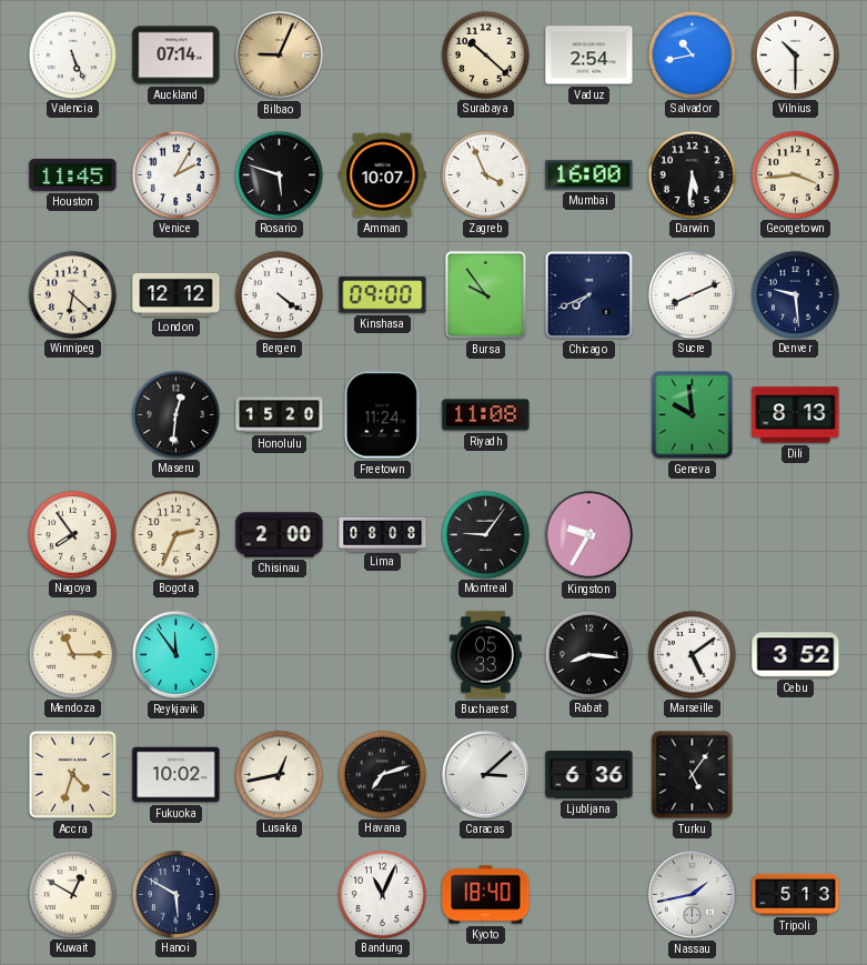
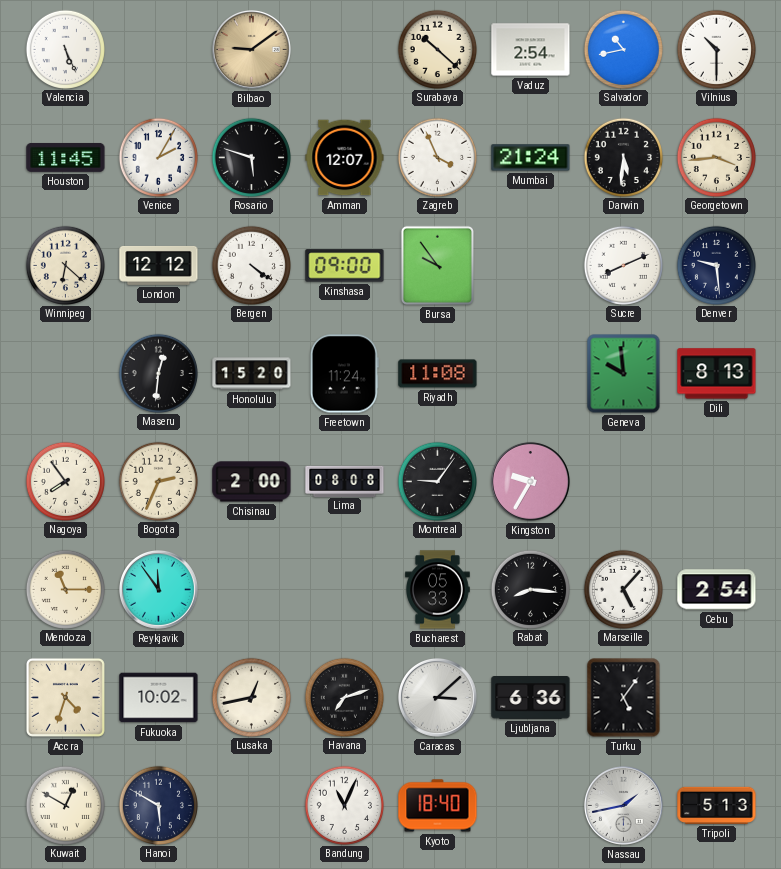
Auckland: 07:14 -> none
Bilbao: 9:04 -> 9:09
Amman: 10:07 -> 12:07
Mumbai: 16:00 -> 21:24
Chicago: 7:41 -> none
Marseille: 5:09 -> 5:07
Cebu: 3:52 -> 2:54
